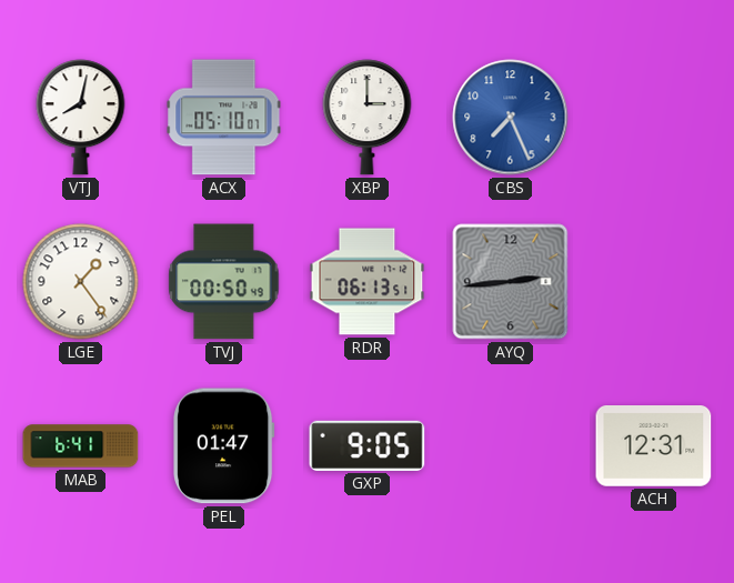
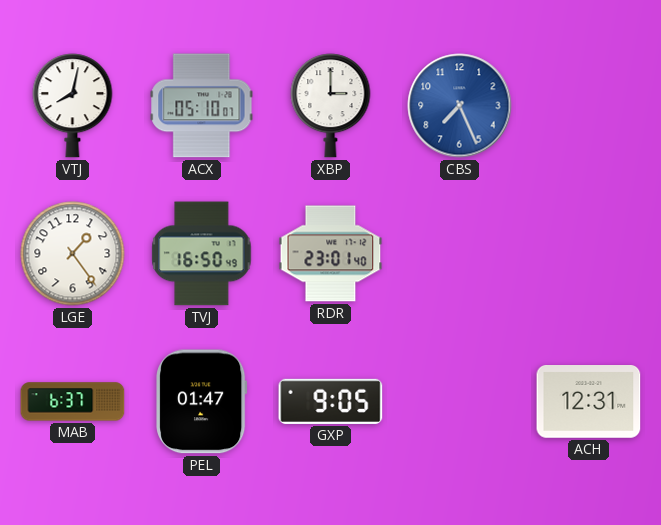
TVJ: 00:50 -> 16:50
RDR: 06:13 -> 23:01
AYQ: 2:44 -> none
MAB: 6:41 -> 6:37
